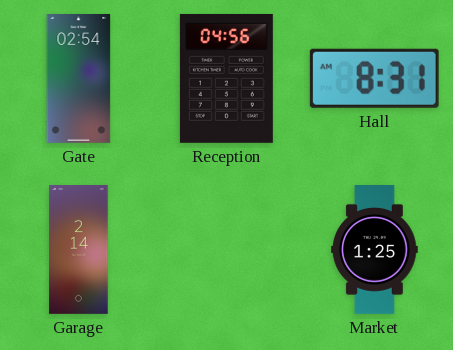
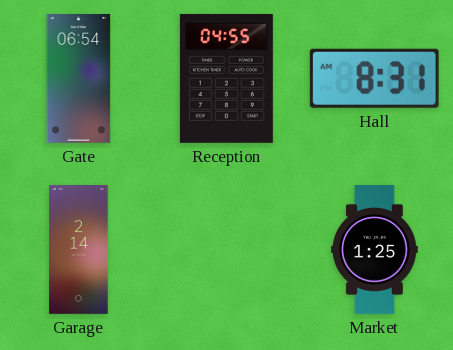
Gate: 02:54 -> 06:54
Reception: 04:56 -> 04:55
